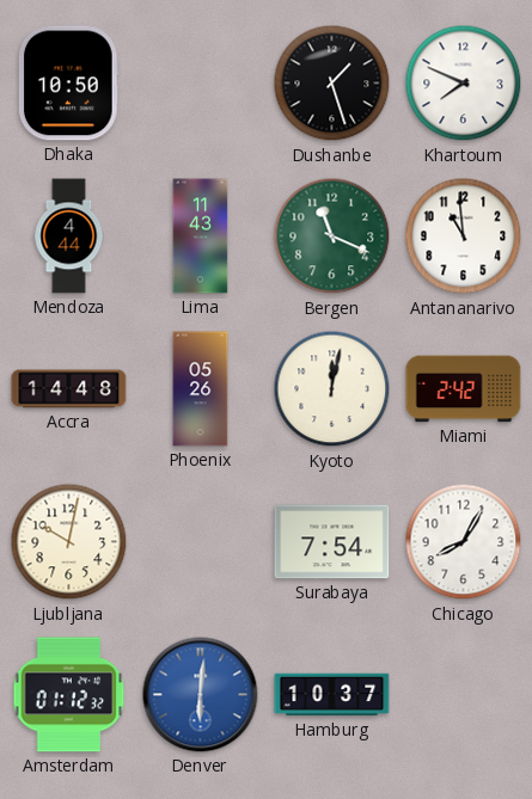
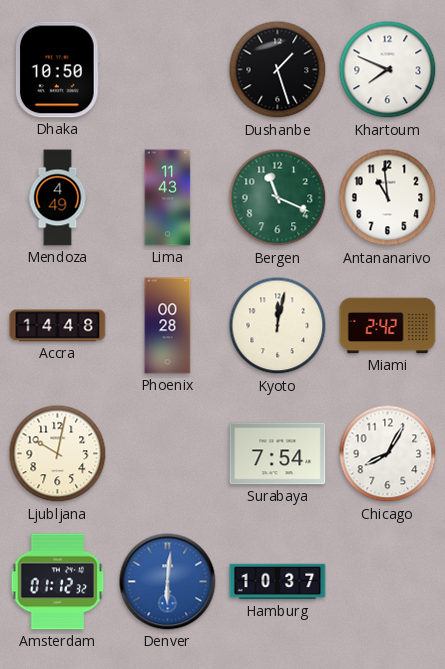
Mendoza: 4:44 -> 4:49
Phoenix: 05:26 -> 00:28
